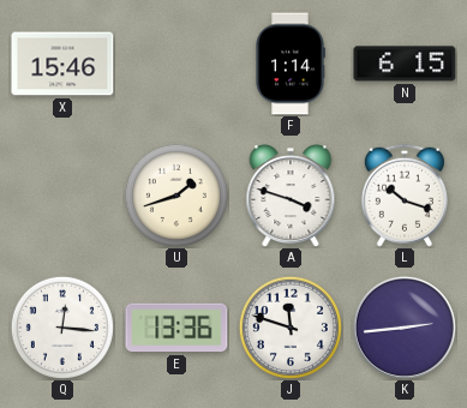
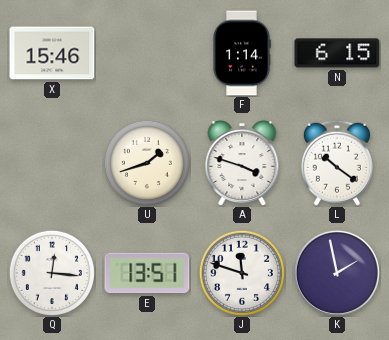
L: 10:18 -> 10:21
E: 13:36 -> 13:51
K: 2:44 -> 1:58
